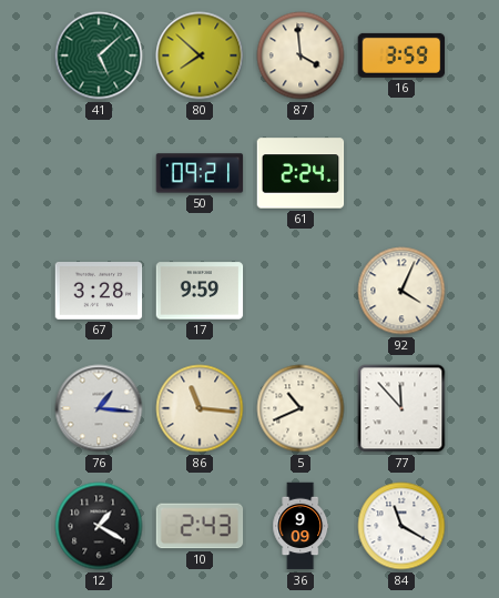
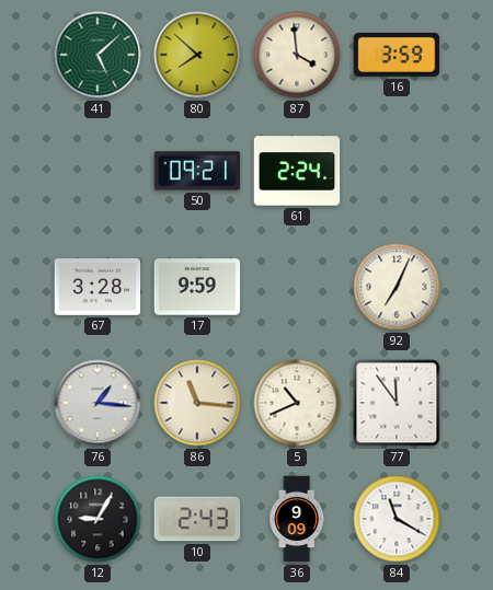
92: 4:04 -> 7:04
77: 11:53 -> 11:54
12: 1:20 -> 9:05
